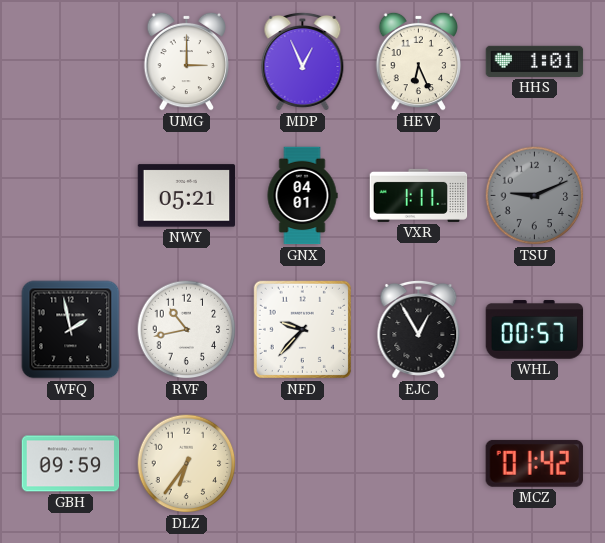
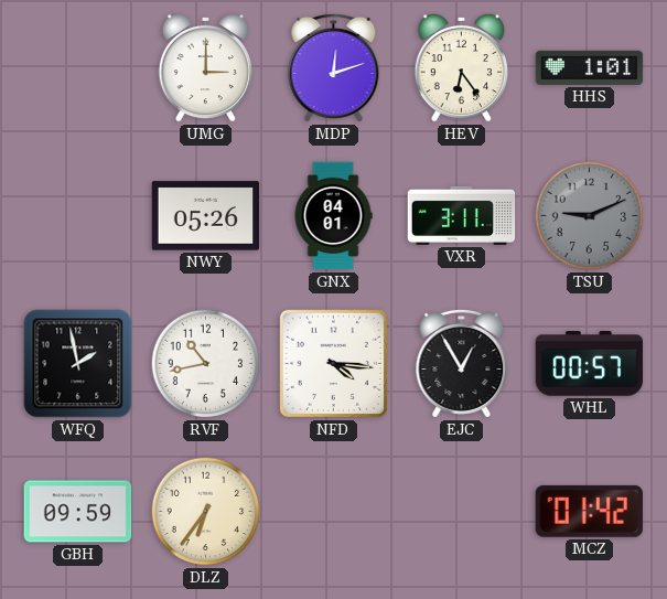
MDP: 12:56 -> 12:12
HEV: 6:26 -> 6:24
NWY: 05:21 -> 05:26
VXR: 1:11 -> 3:11
NFD: 9:37 -> 4:16
